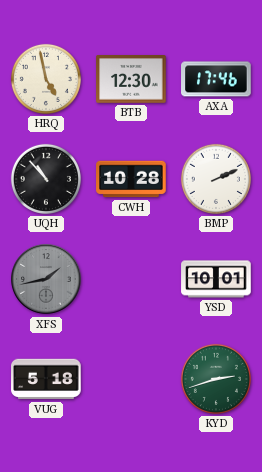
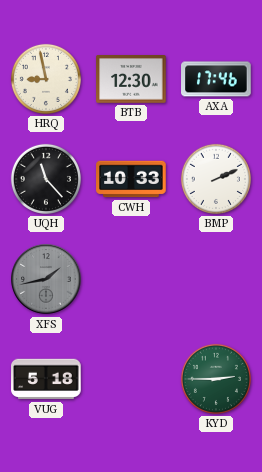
HRQ: 4:58 -> 8:58
UQH: 10:53 -> 11:23
CWH: 10:28 -> 10:33
YSD: 10:01 -> none
KYD: 2:42 -> 2:45
